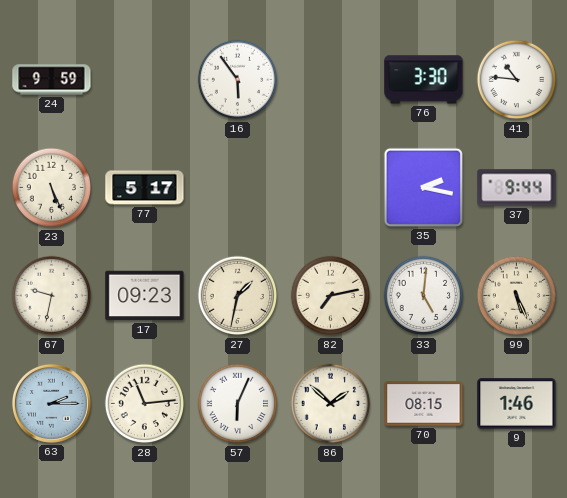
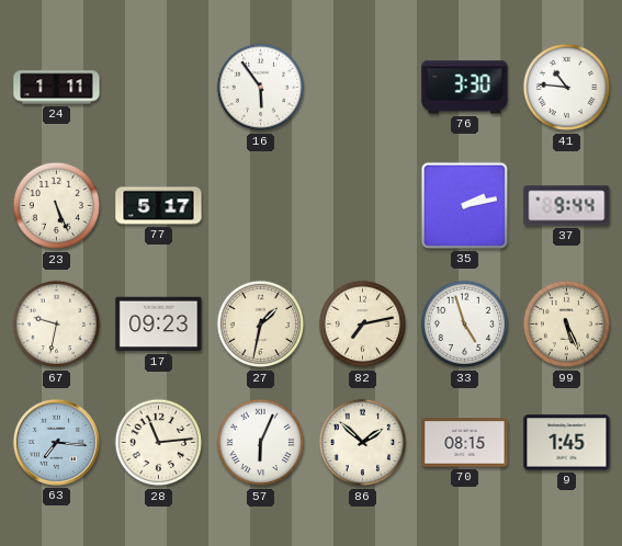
24: 9:59 -> 1:11
35: 2:17 -> 2:13
33: 5:01 -> 4:57
63: 2:15 -> 7:16
9: 1:46 -> 1:45
